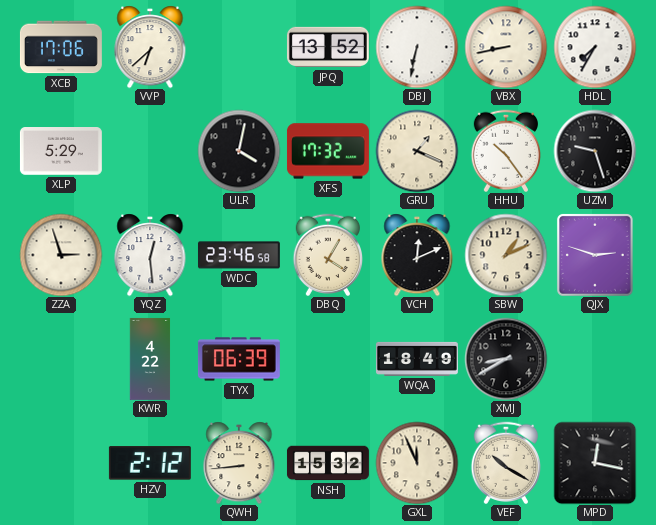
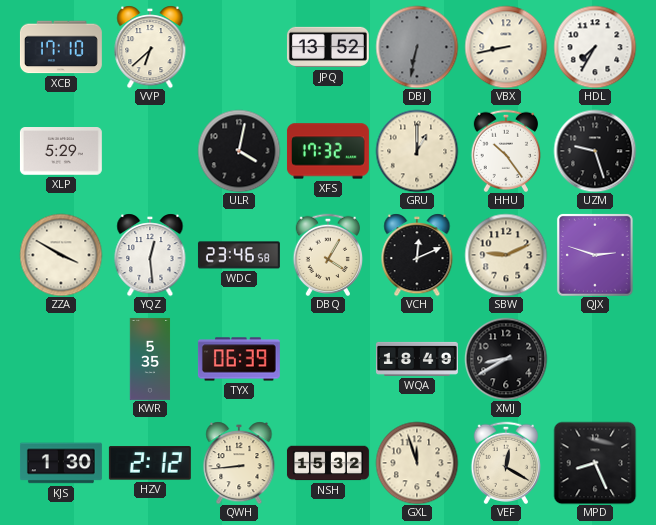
XCB: 17:06 -> 17:10
DBJ dial: white -> grey
GRU: 1:19 -> 1:00
ZZA: 2:57 -> 3:50
SBW: 1:11 -> 9:11
KWR: 4:22 -> 5:35
KJS: none -> 1:30
GXL: 11:56 -> 11:57
VEF: 10:20 -> 12:20
MPD: 12:17 -> 8:26
